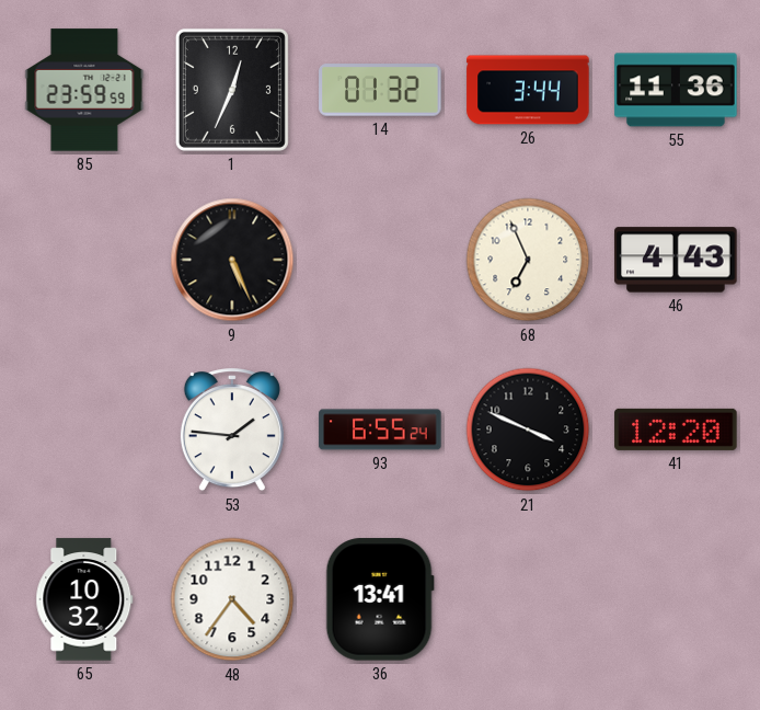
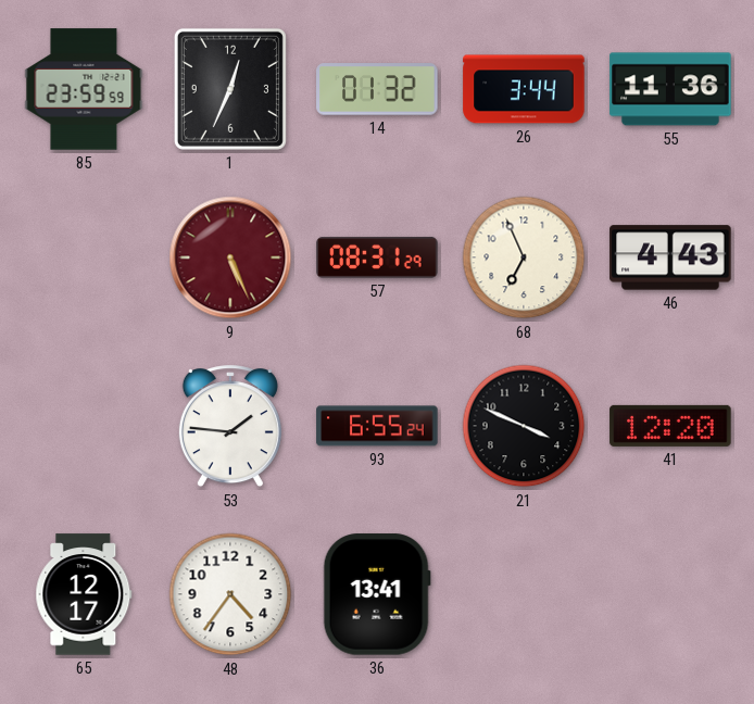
9 dial: black -> burgundy
57: none -> 08:31
65: 10:32 -> 12:17
